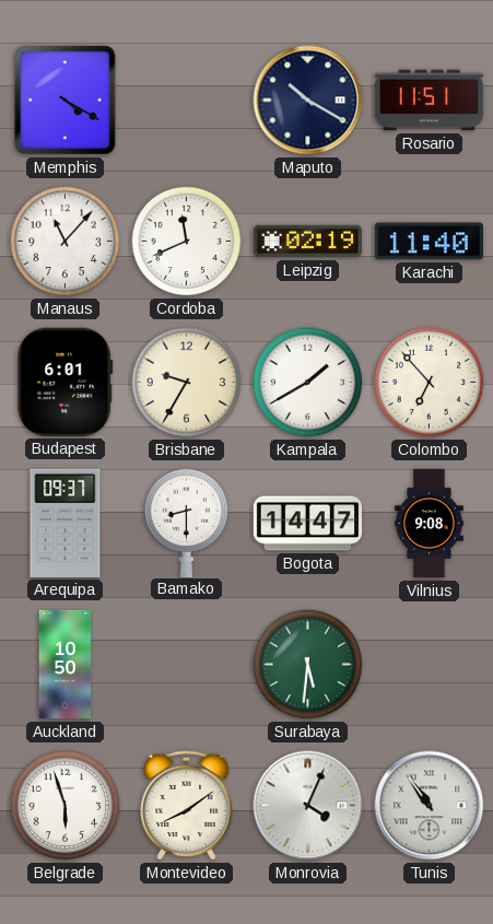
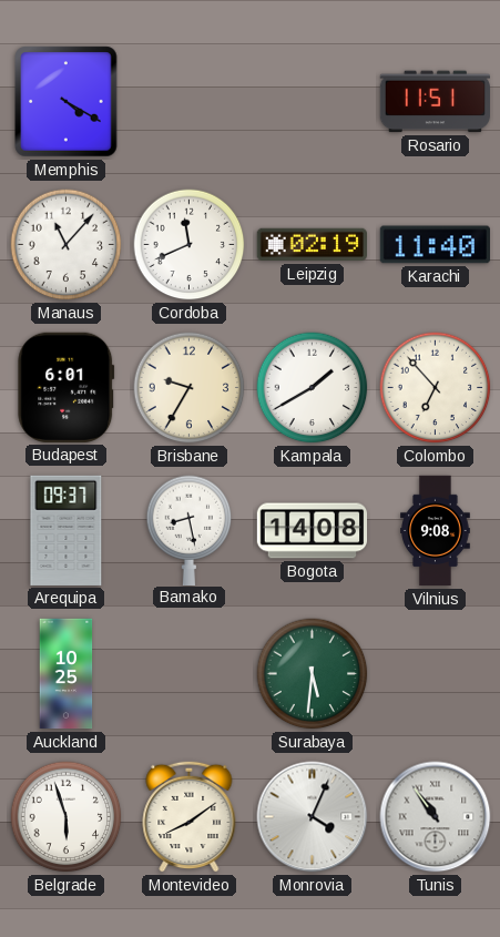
Maputo: 10:20 -> none
Bamako: 8:30 -> 8:28
Bogota: 14:47 -> 14:08
Auckland: 10:50 -> 10:25
